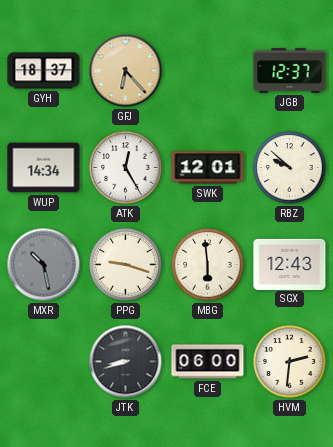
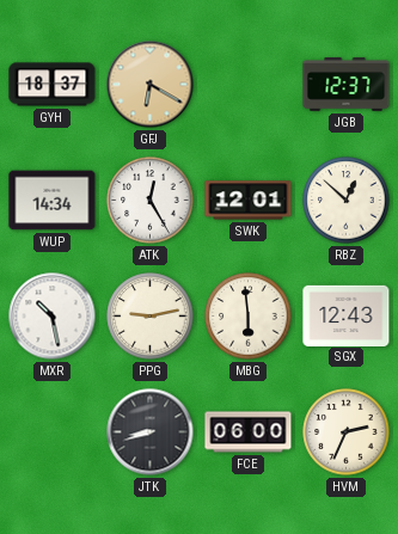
GFJ: 6:23 -> 6:20
RBZ: 9:52 -> 12:52
MXR dial: grey -> white
PPG: 9:18 -> 9:13
HVM: 2:31 -> 2:34
